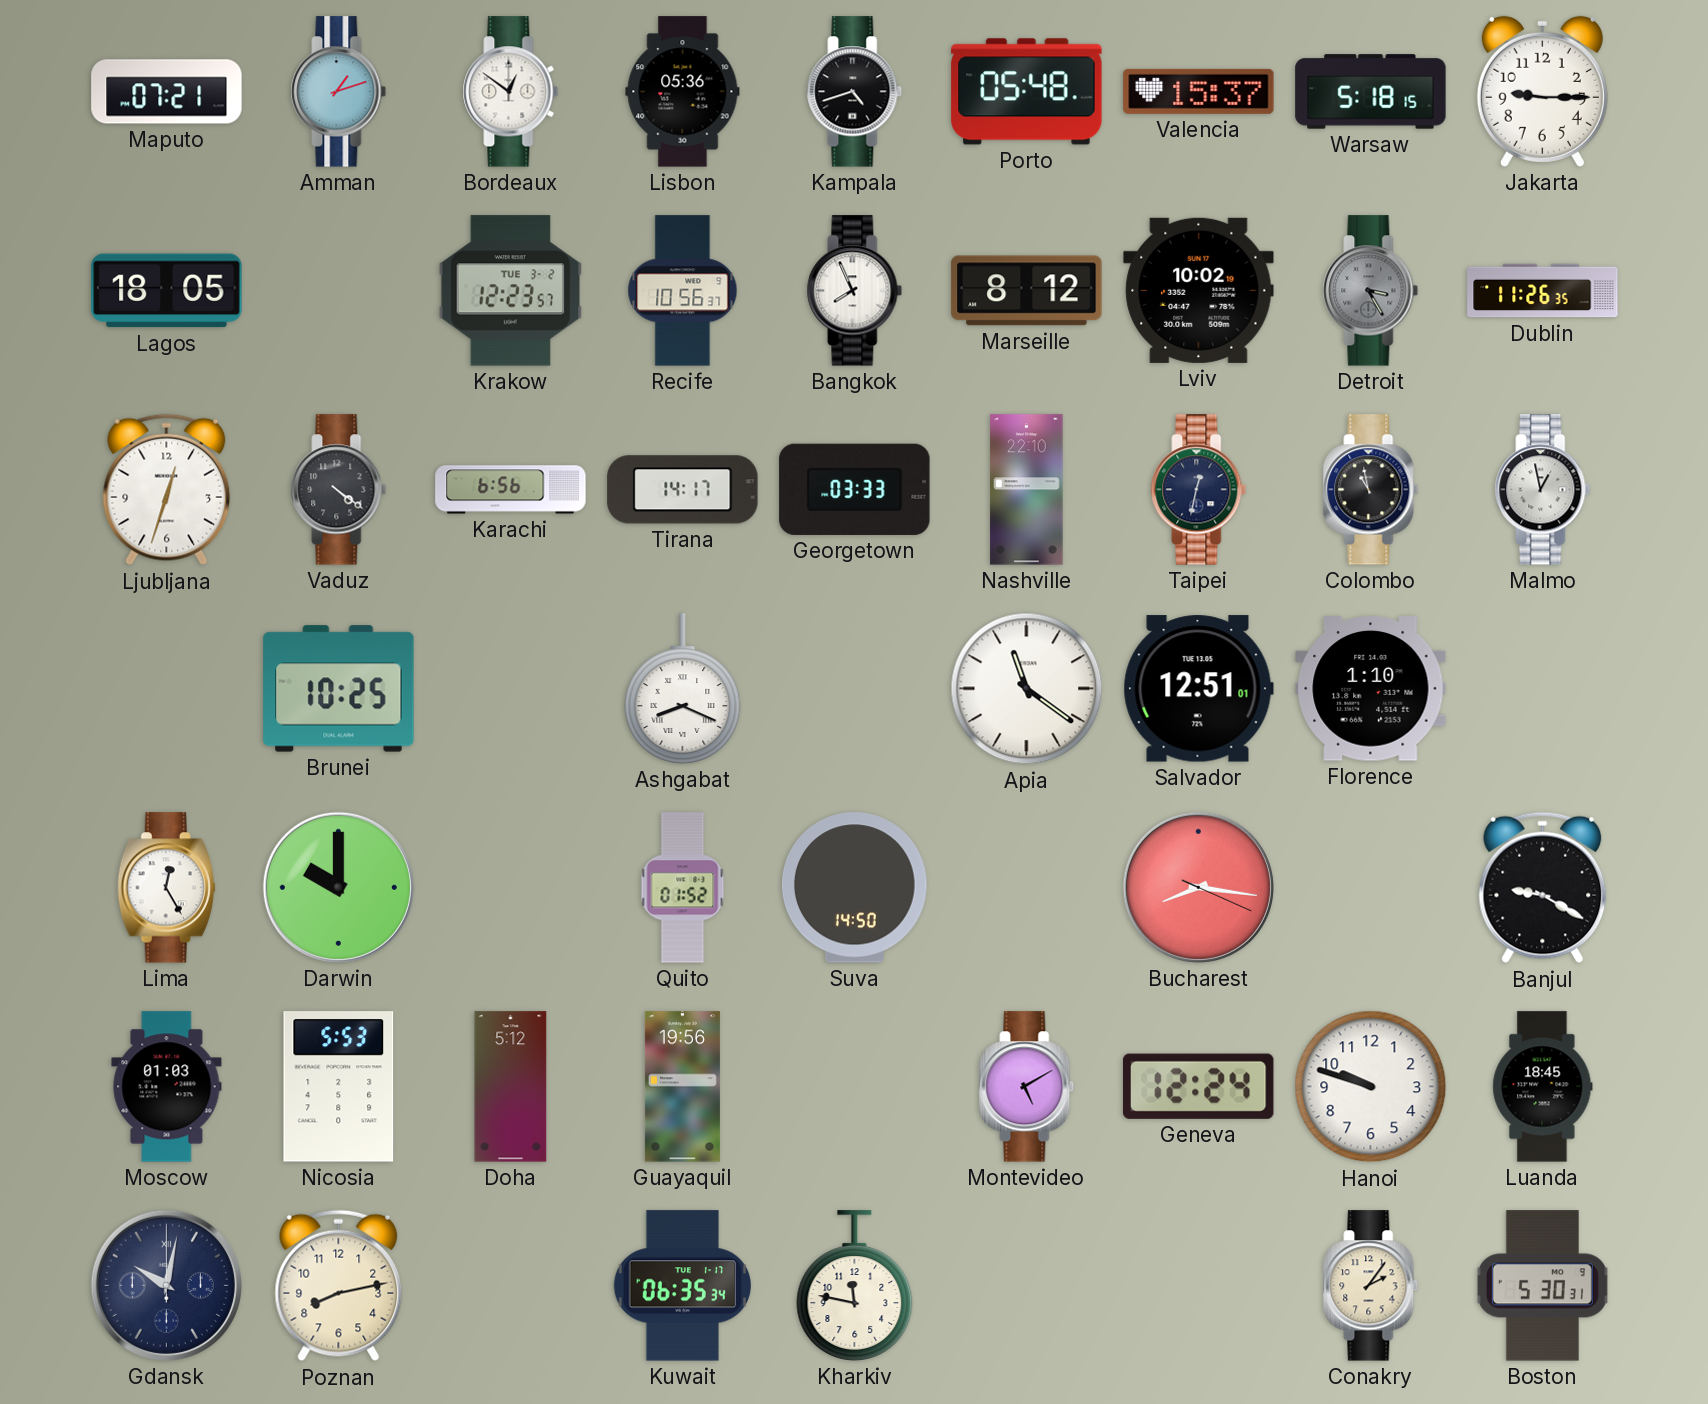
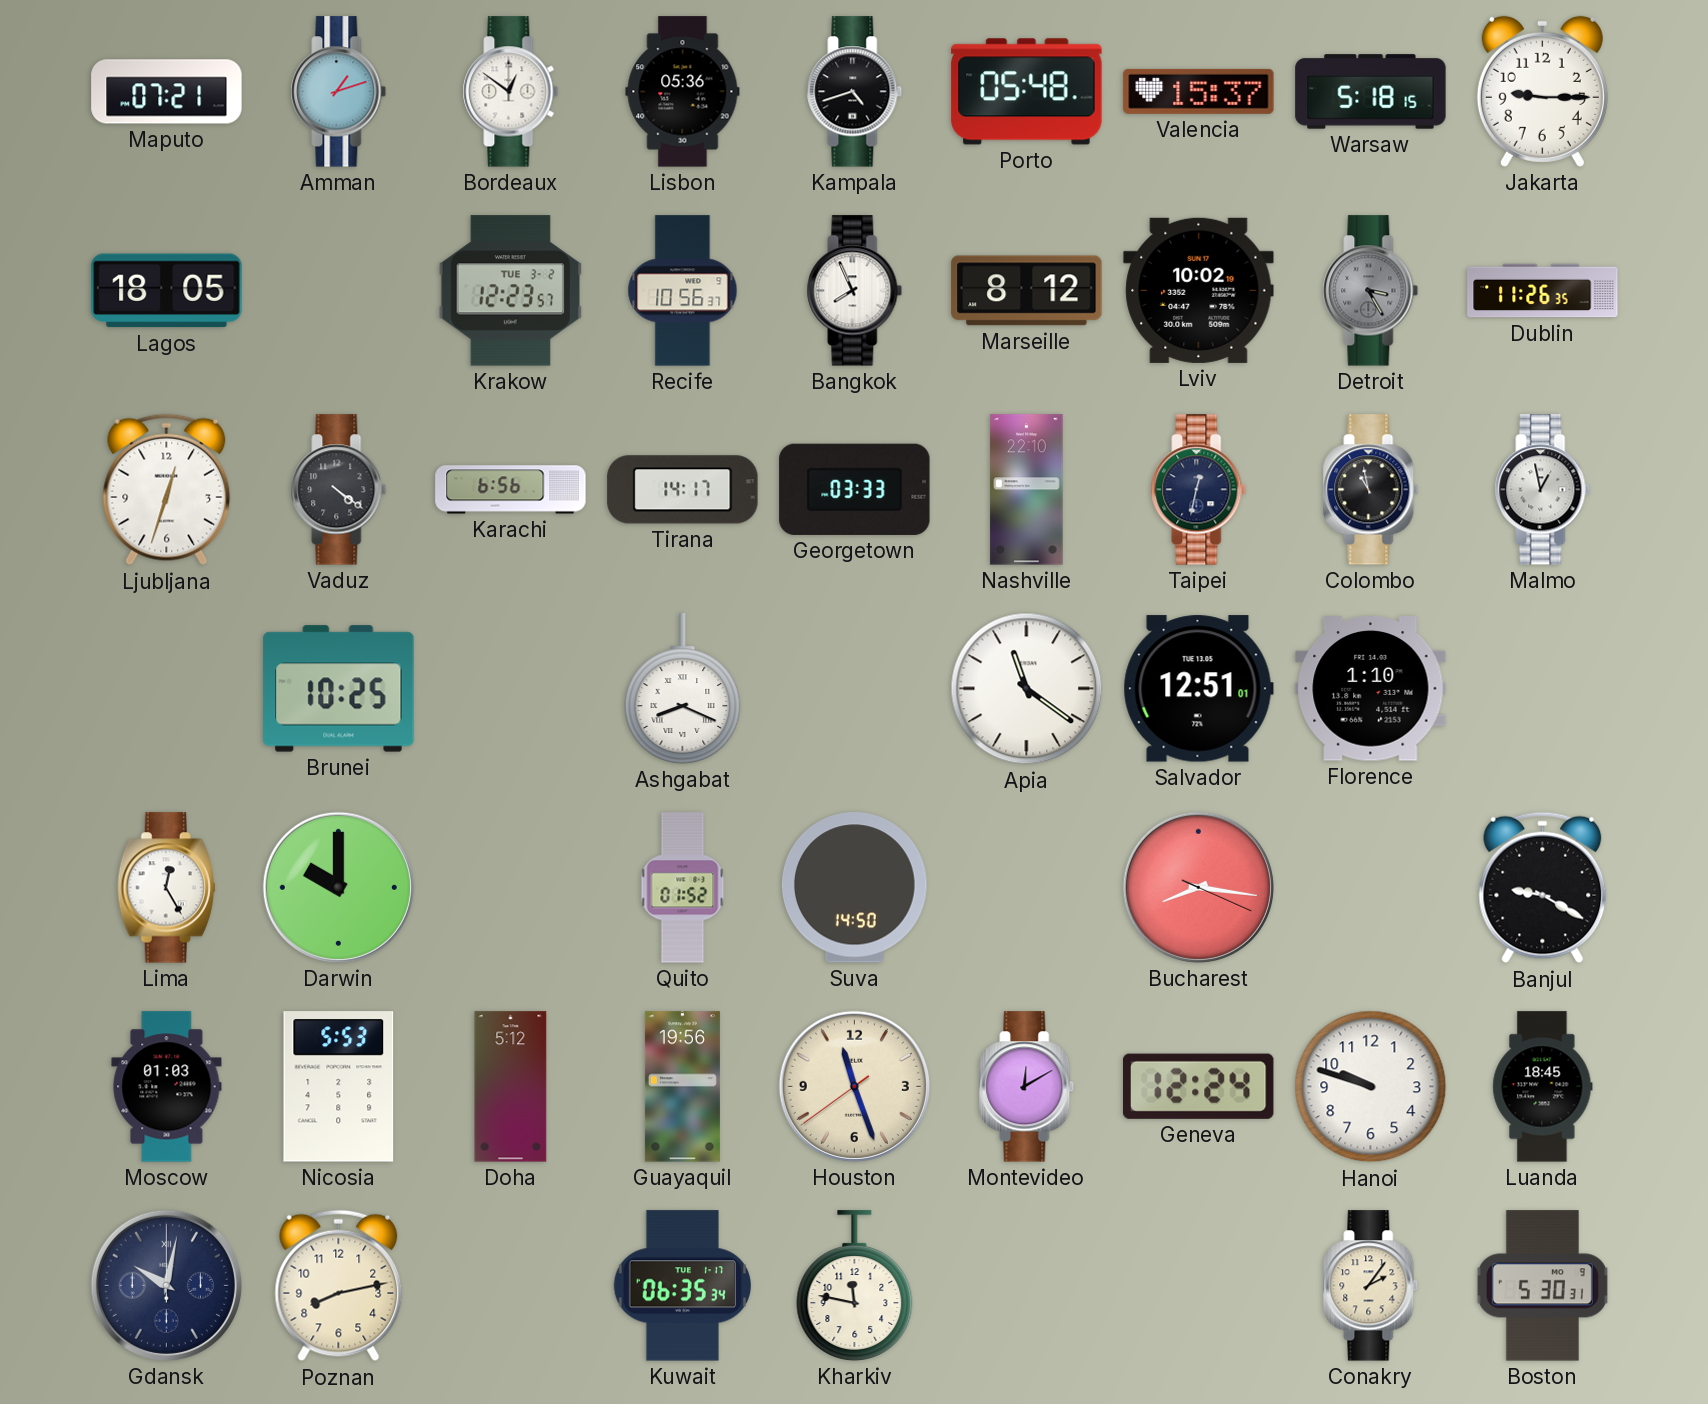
Houston: none -> 11:26
Montevideo: 5:10 -> 12:10
